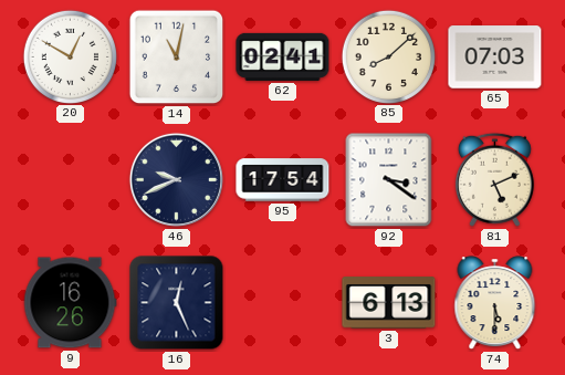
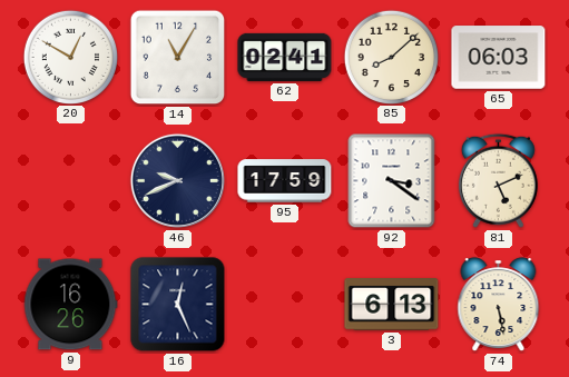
14: 11:02 -> 11:05
65: 07:03 -> 06:03
95: 17:54 -> 17:59
74: 5:30 -> 5:28
